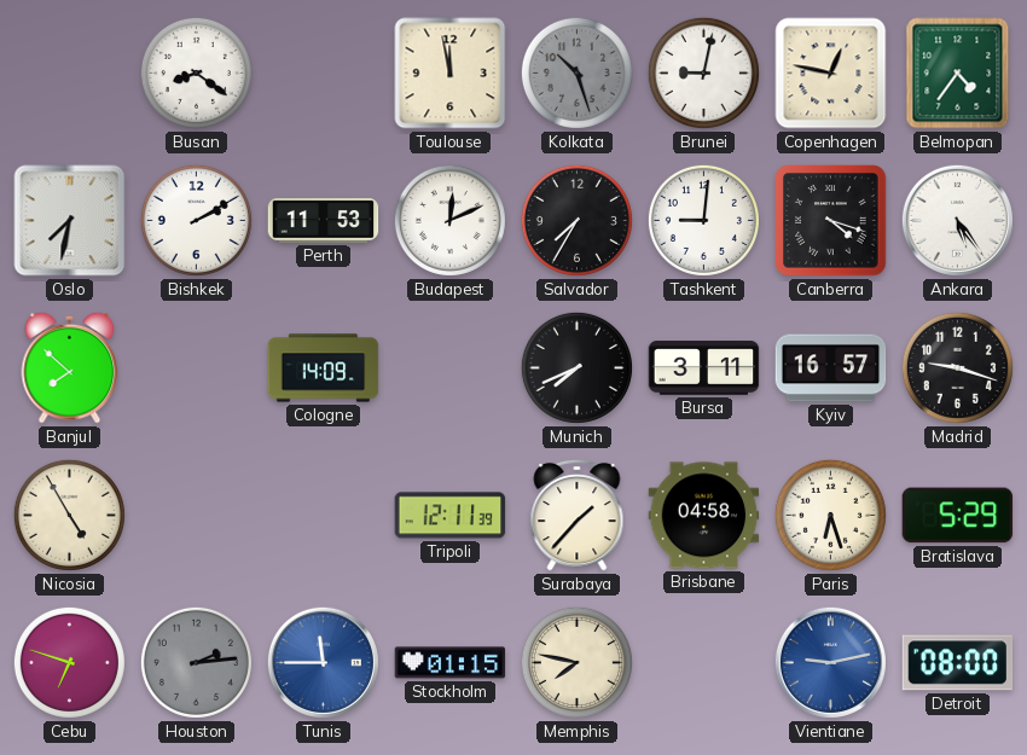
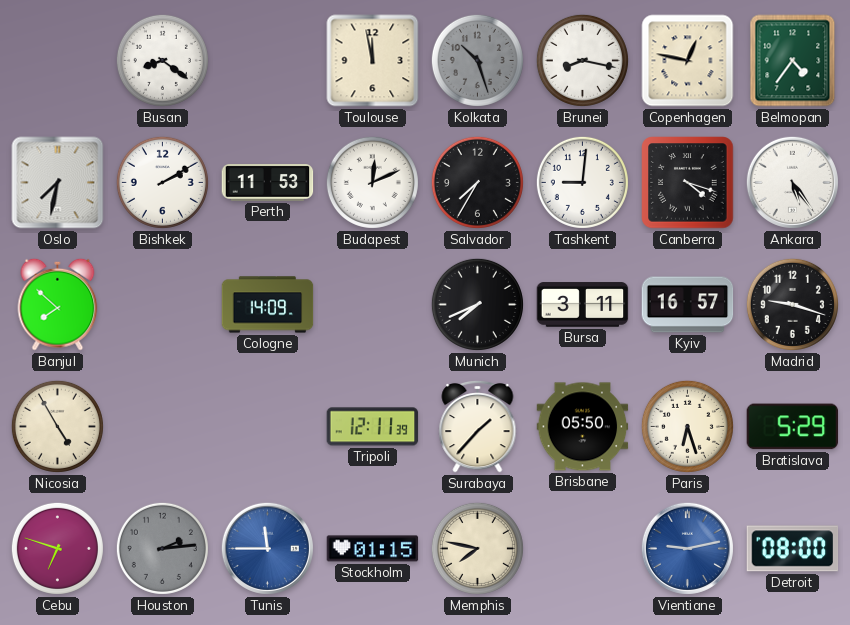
Brunei: 9:02 -> 8:17
Brisbane: 04:58 -> 05:50
